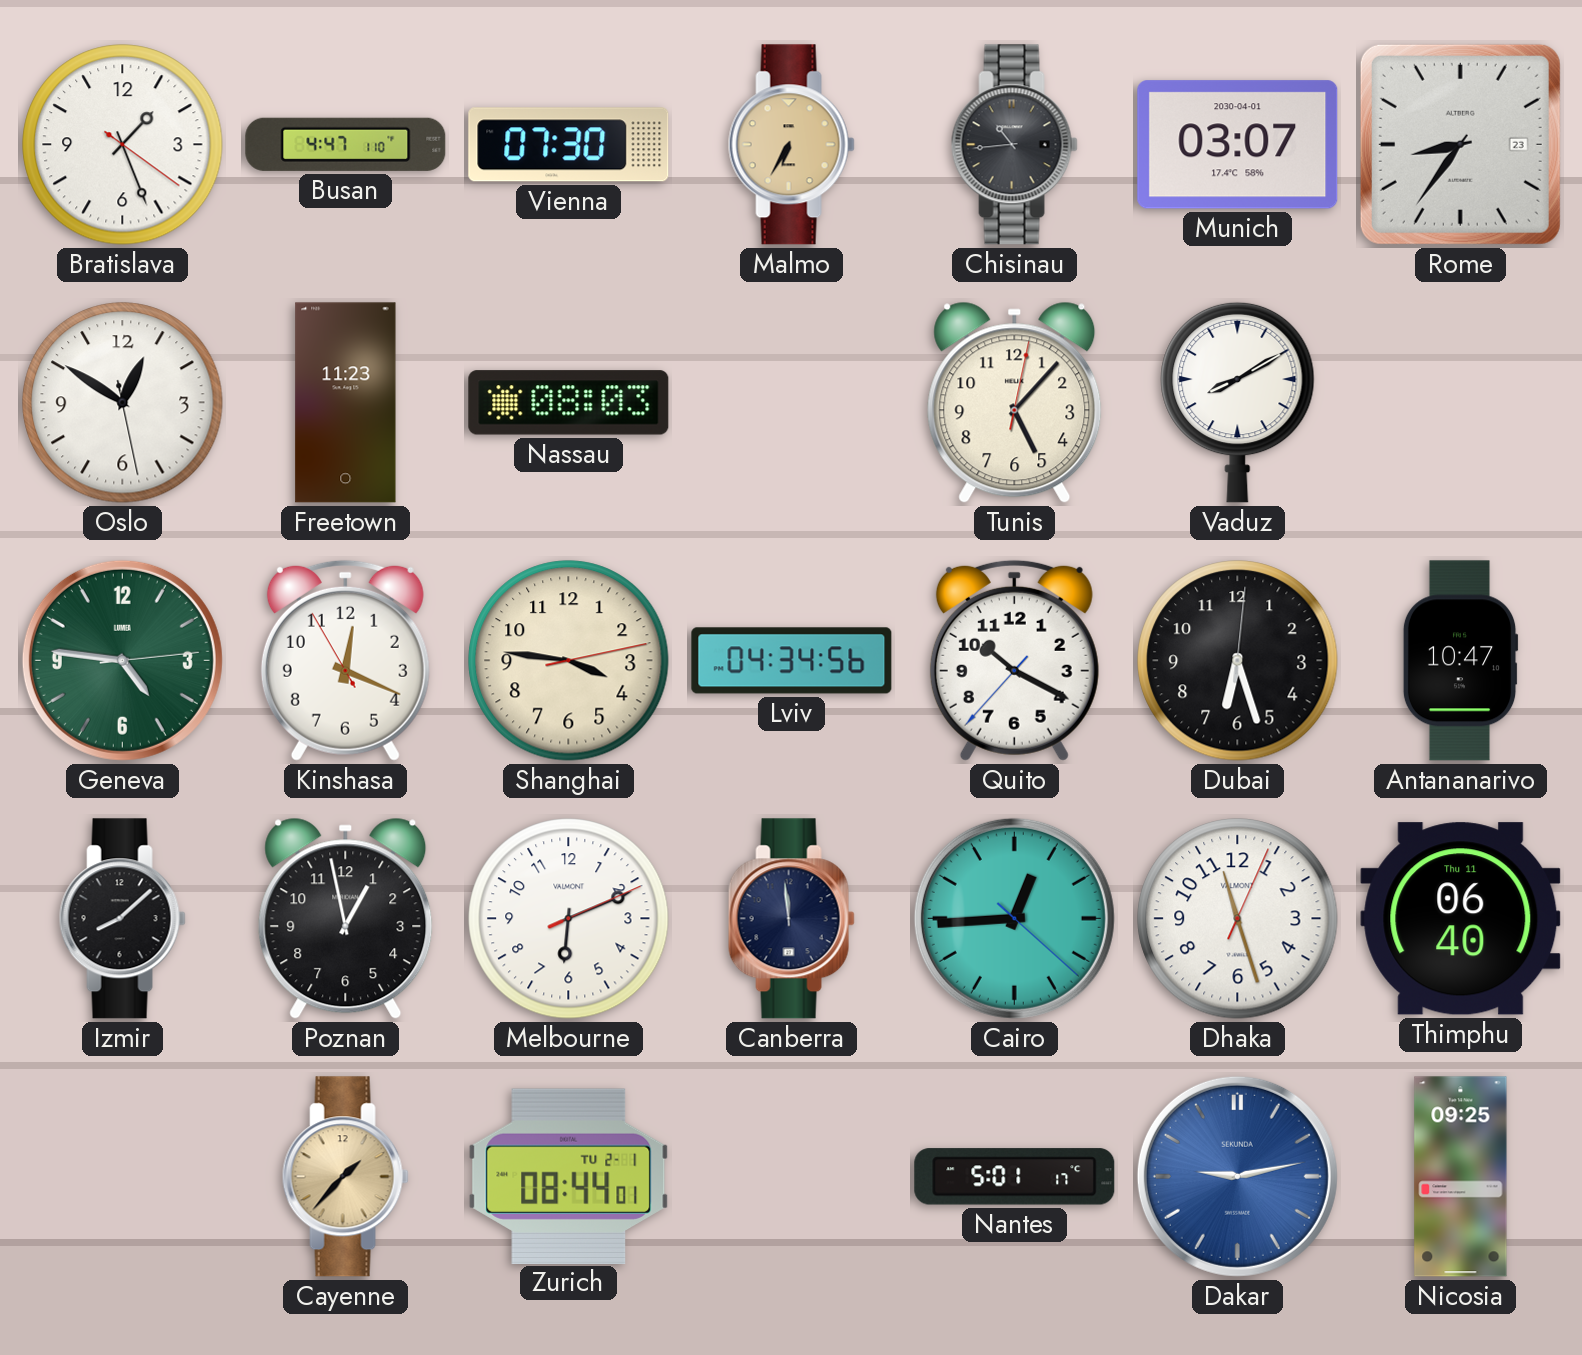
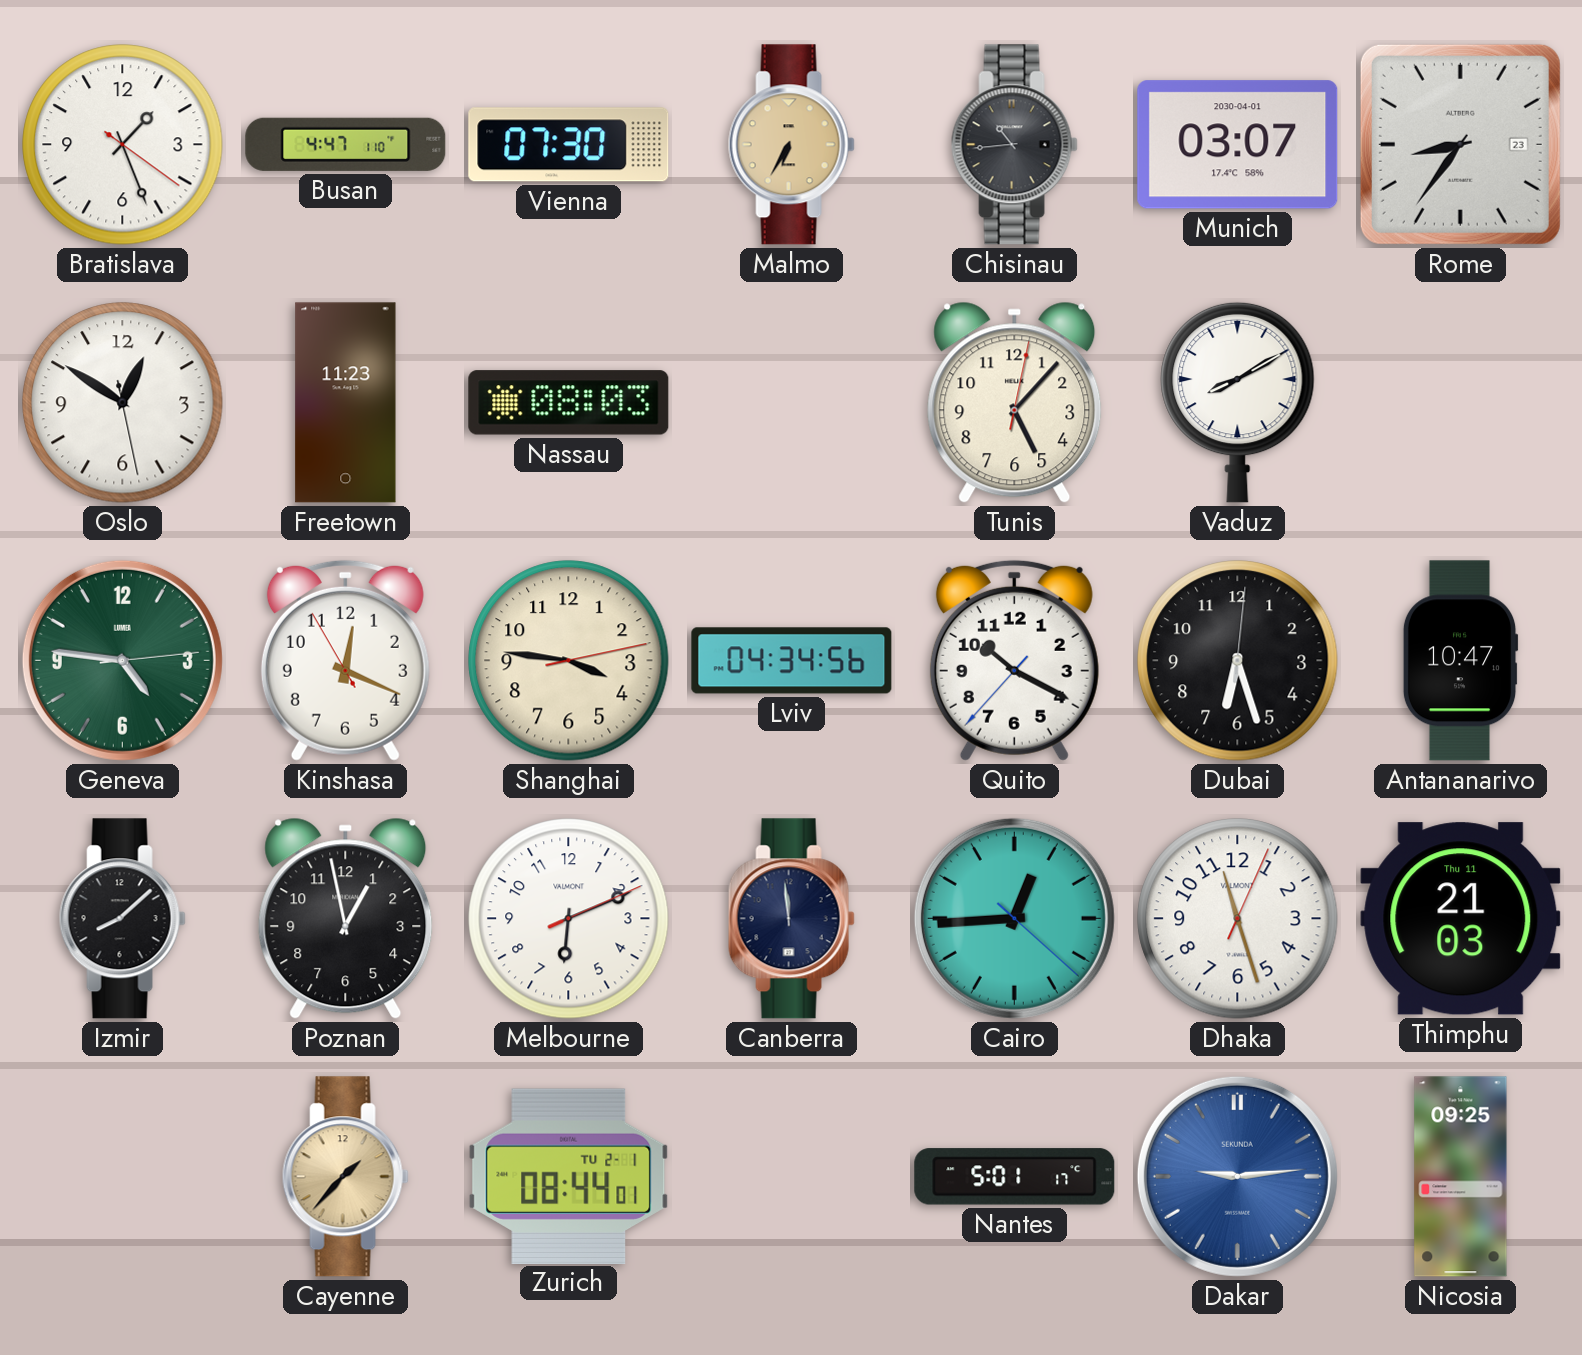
Thimphu: 06:40 -> 21:03
Dakar: 9:13 -> 9:14
